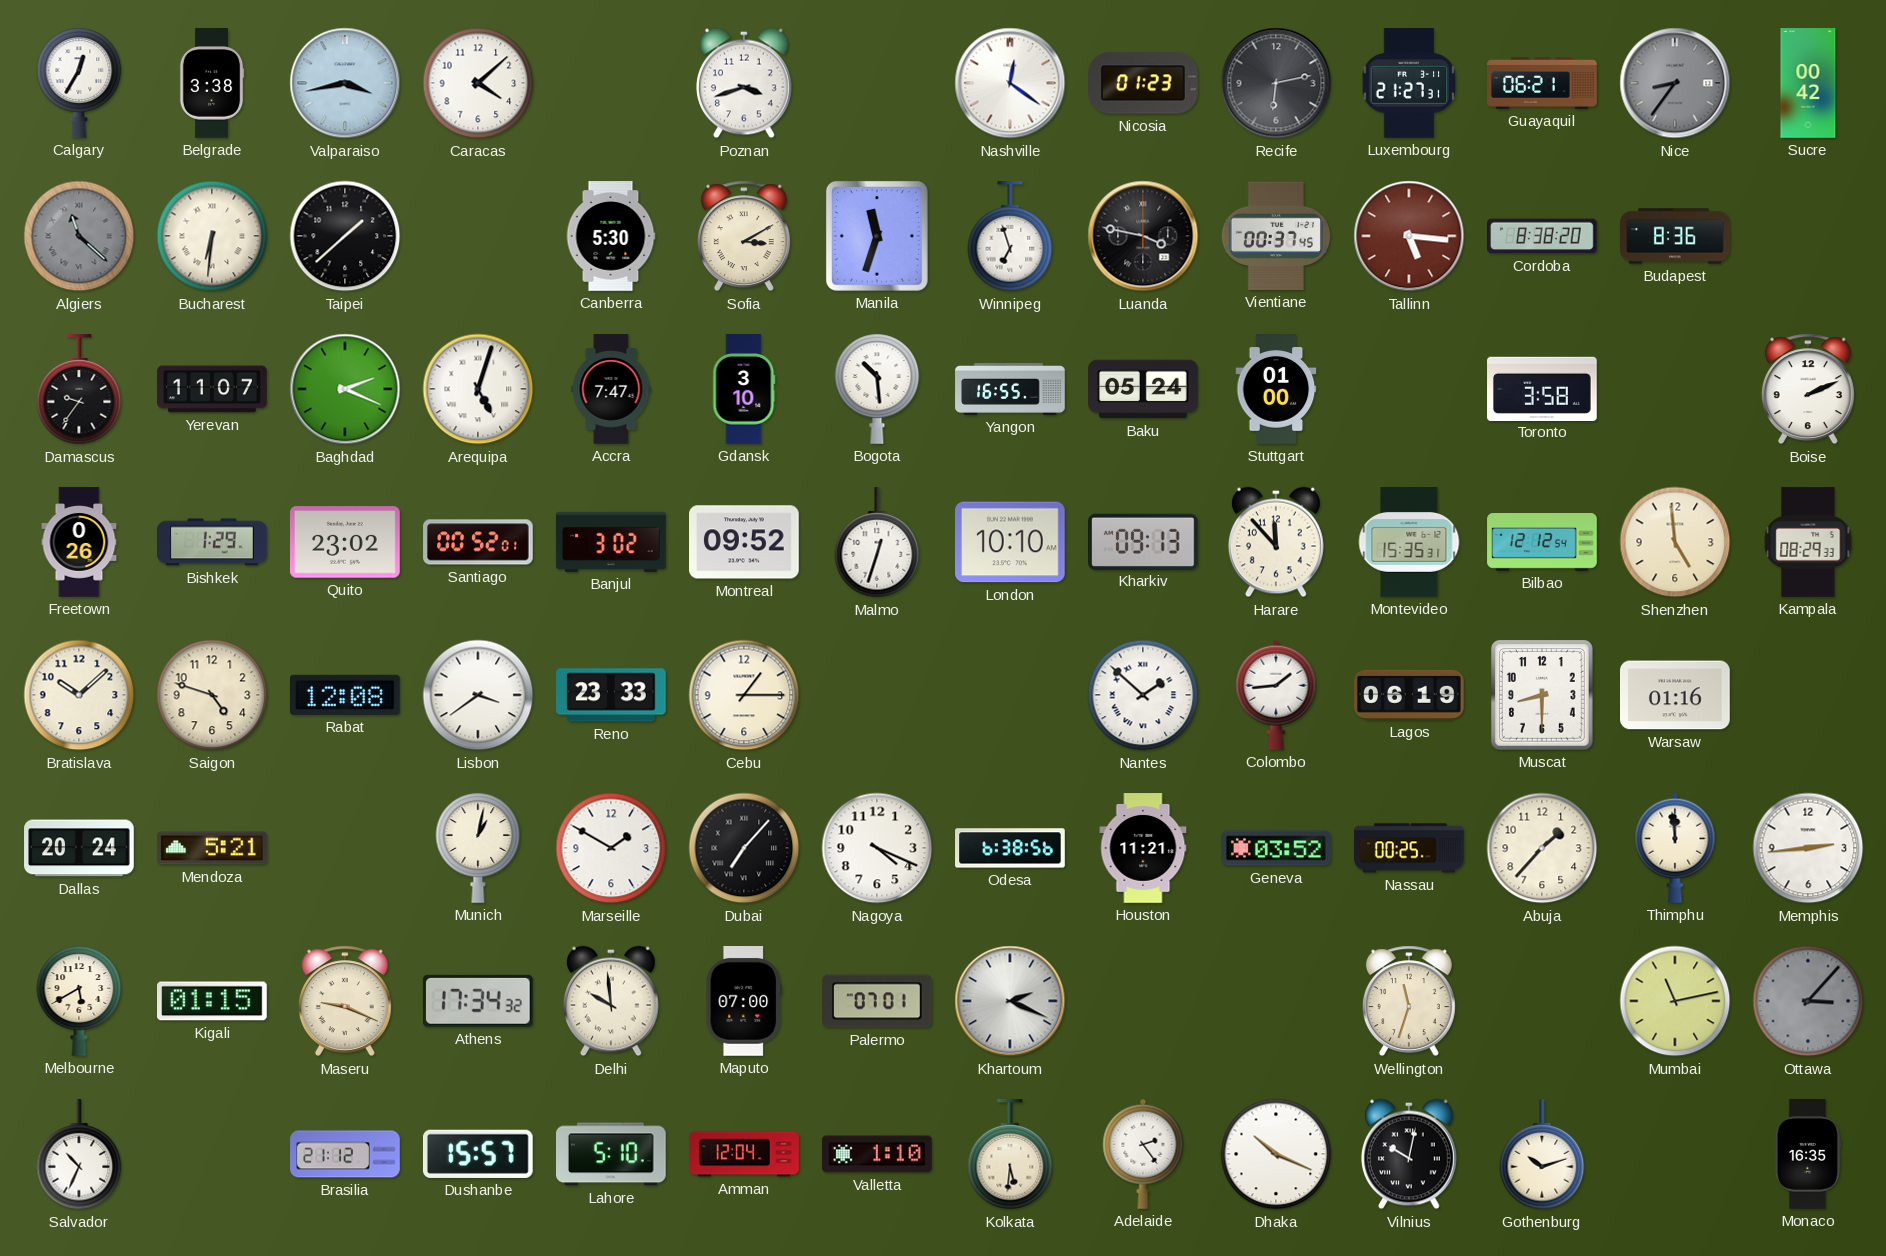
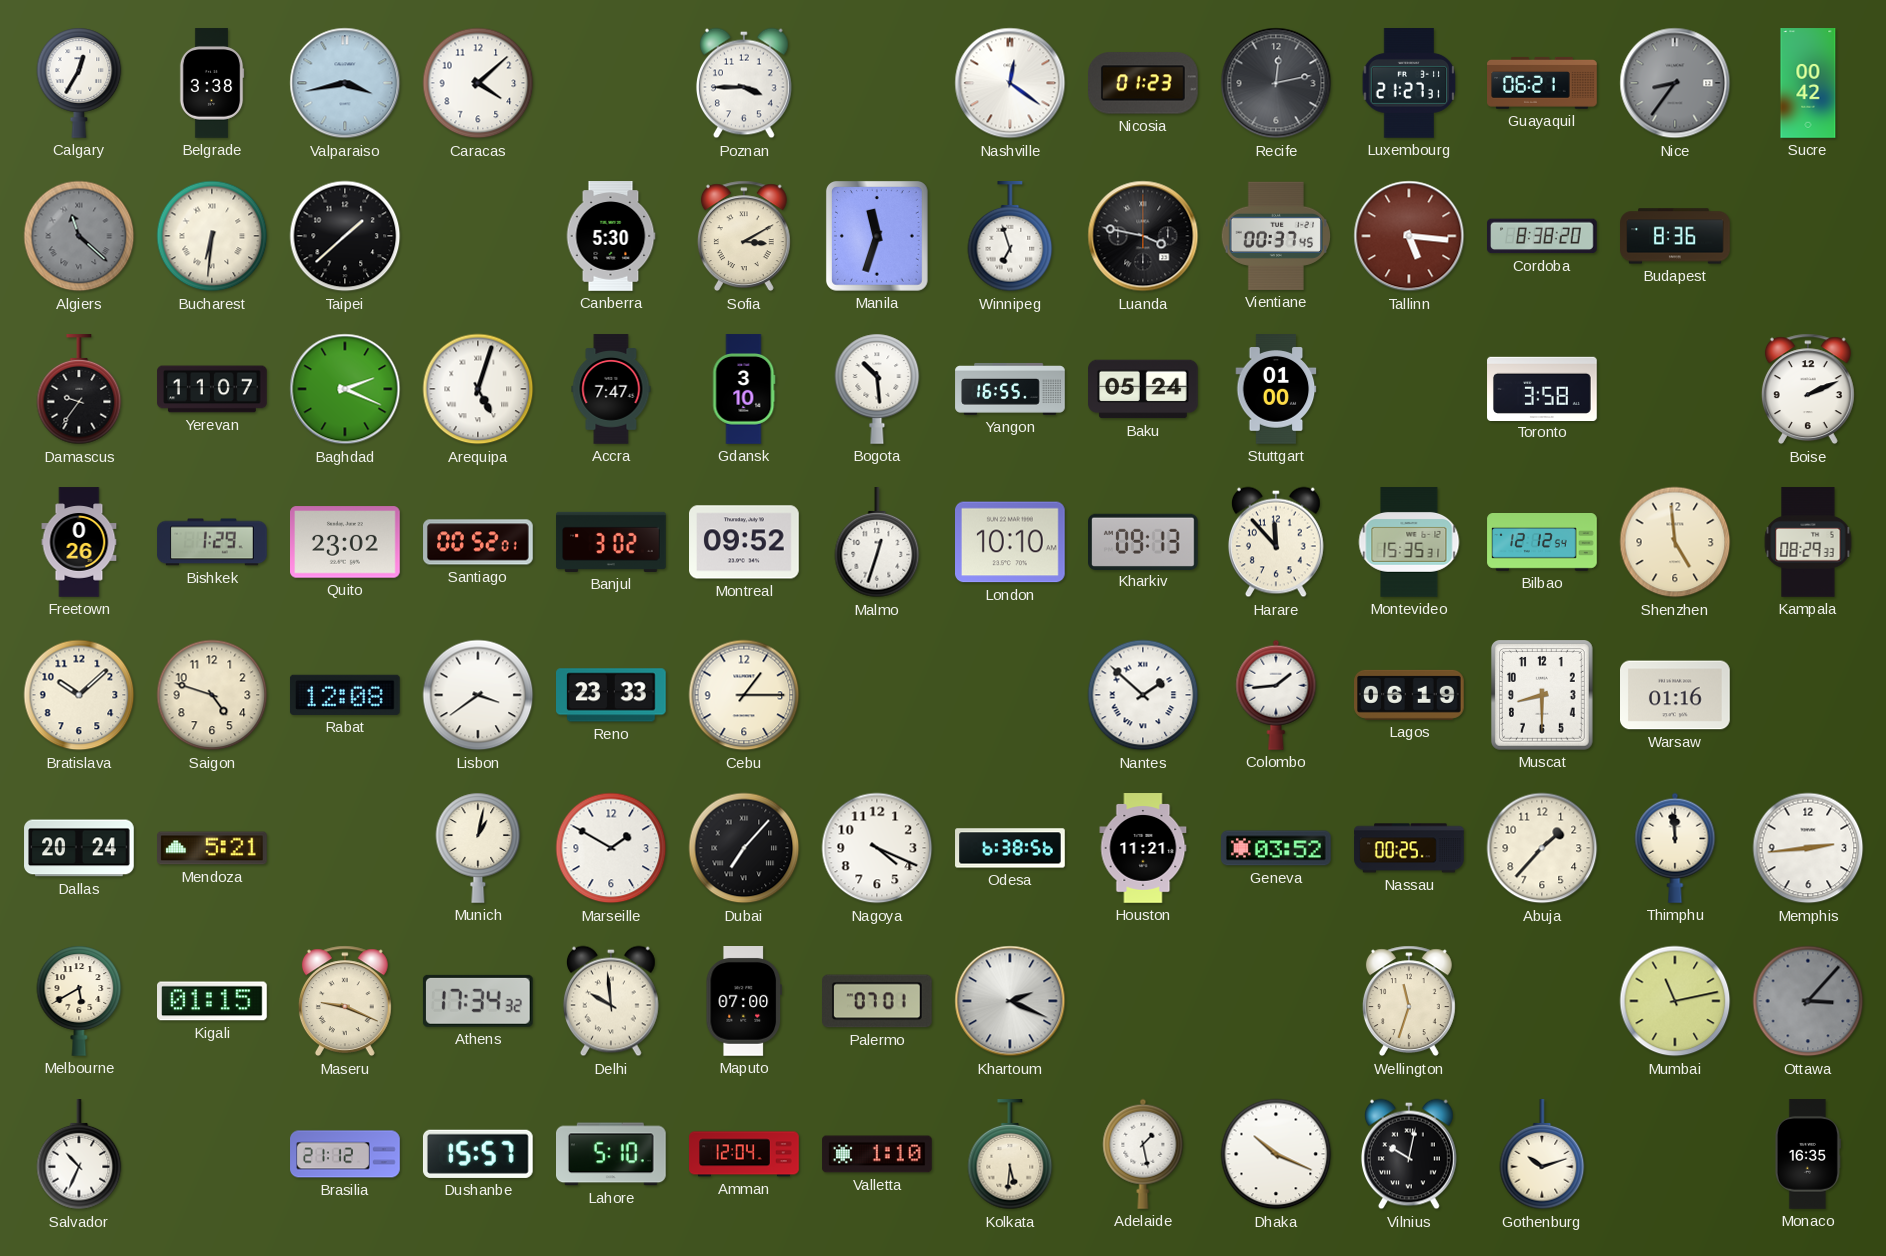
Poznan: 3:42 -> 3:45
Recife: 6:13 -> 12:13
Adelaide: 2:24 -> 1:28
